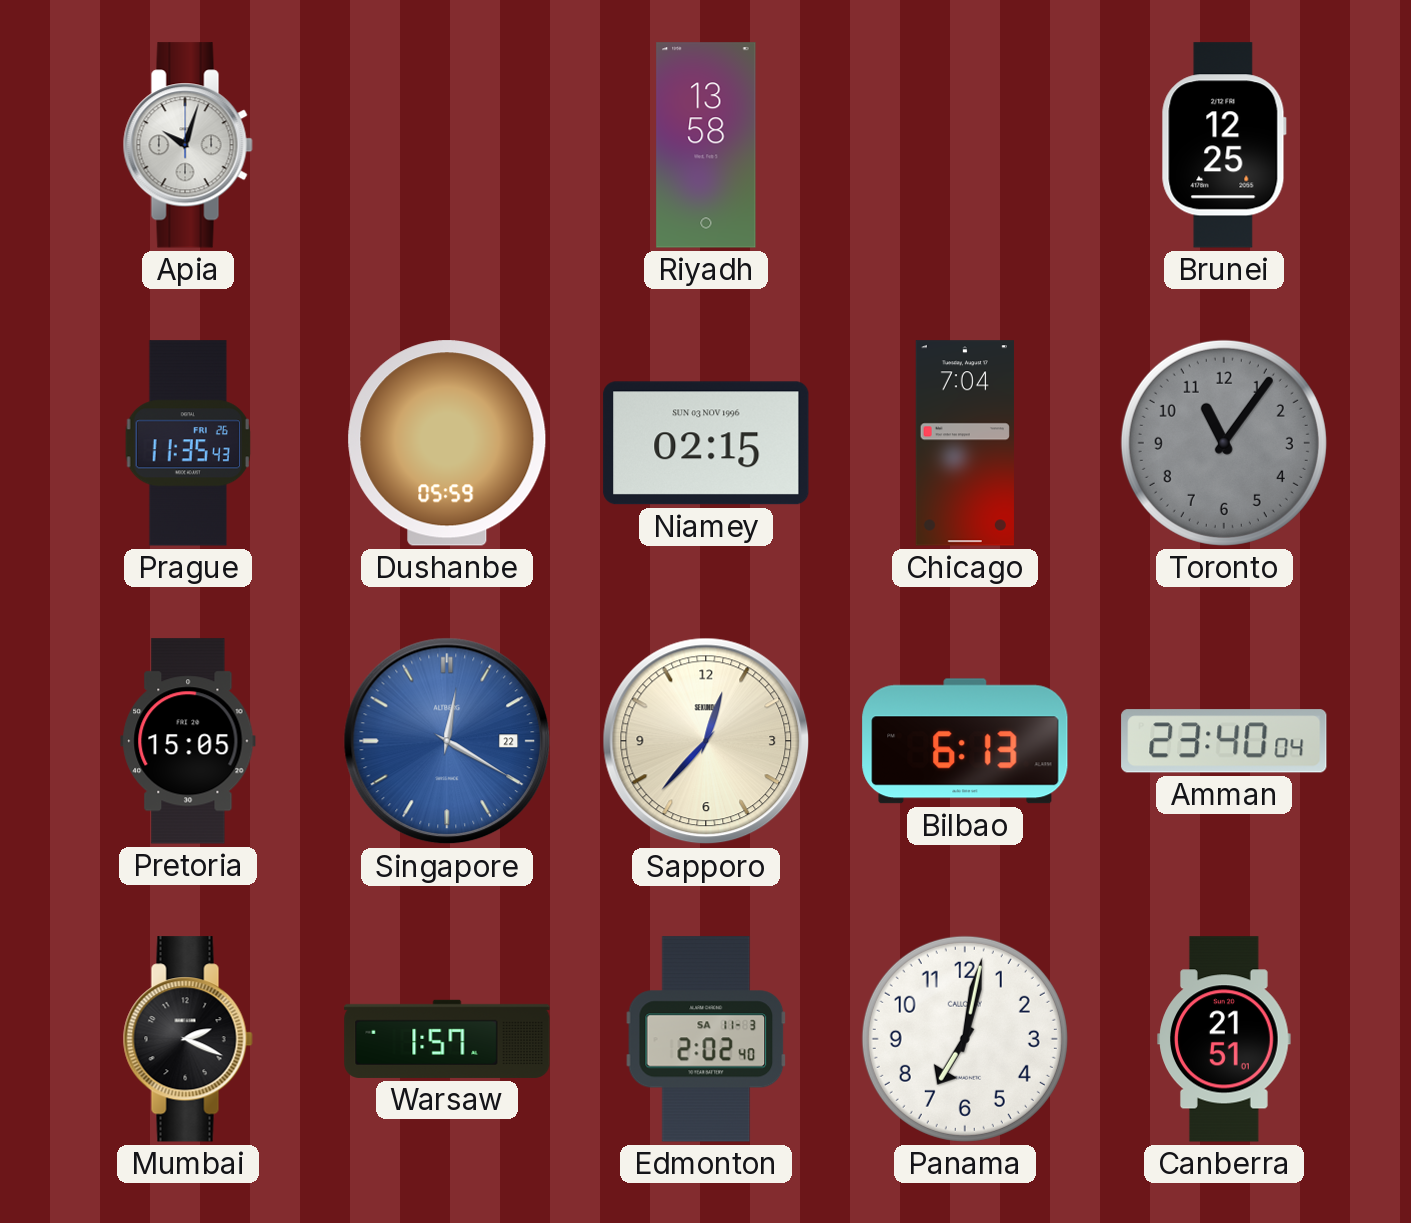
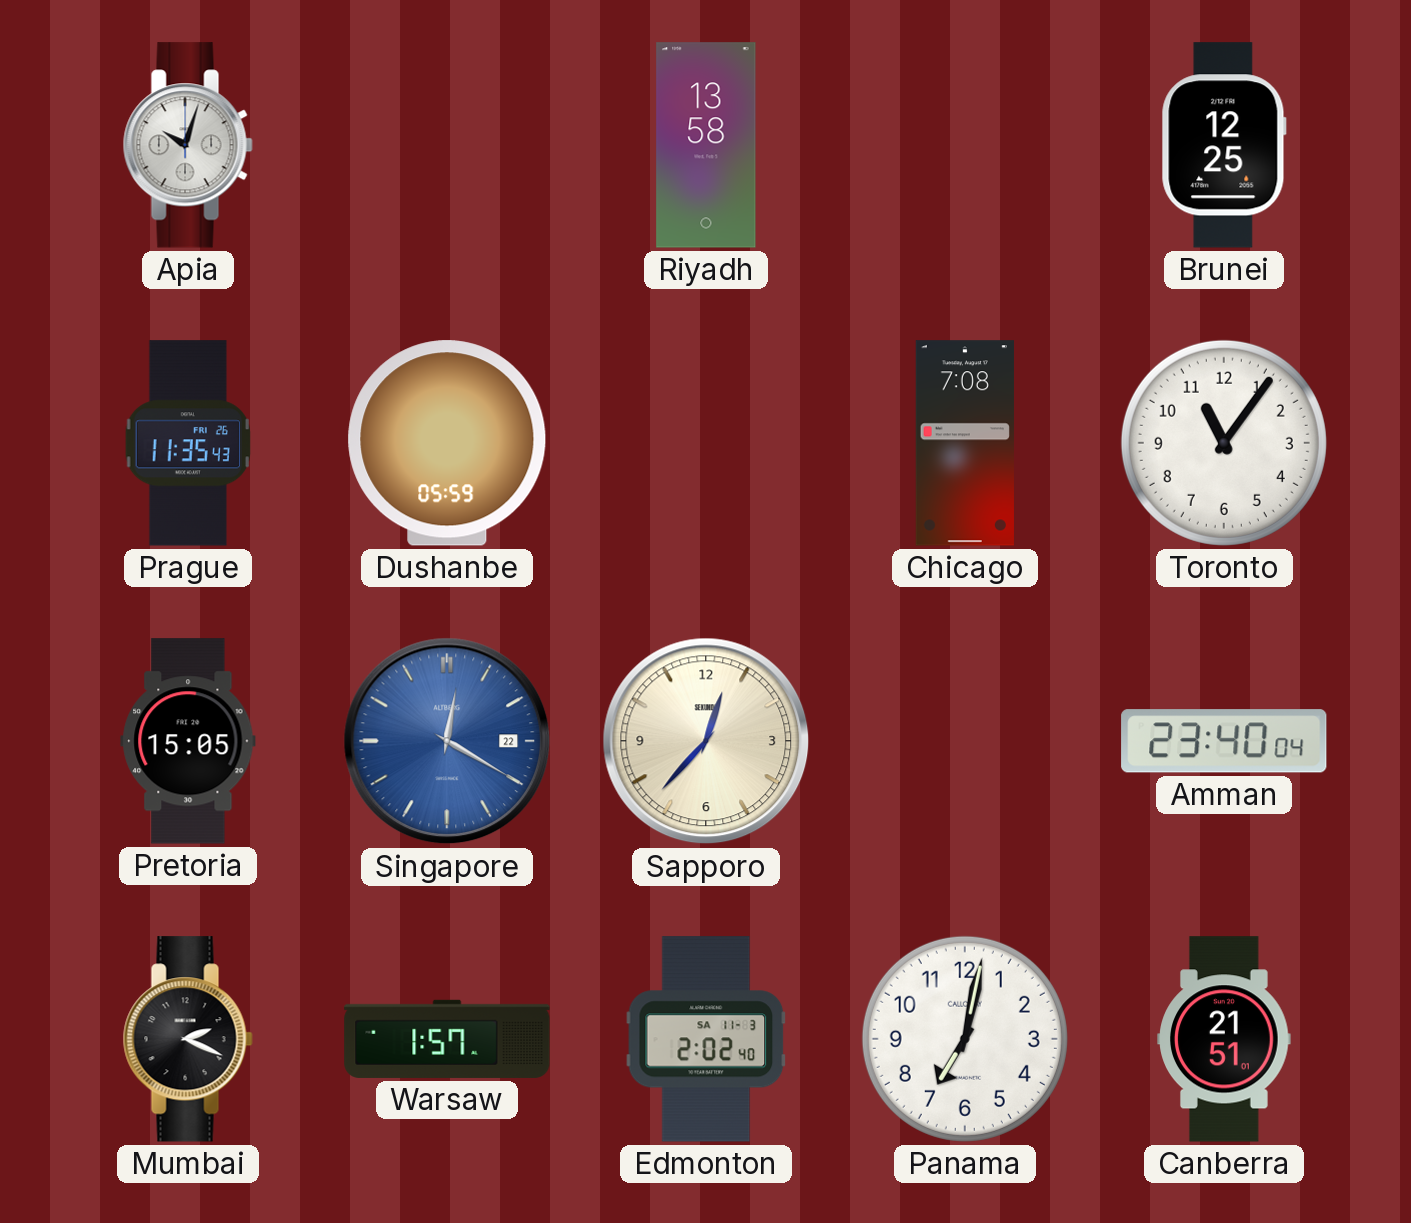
Niamey: 02:15 -> none
Chicago: 7:04 -> 7:08
Toronto dial: grey -> white
Bilbao: 6:13 -> none
